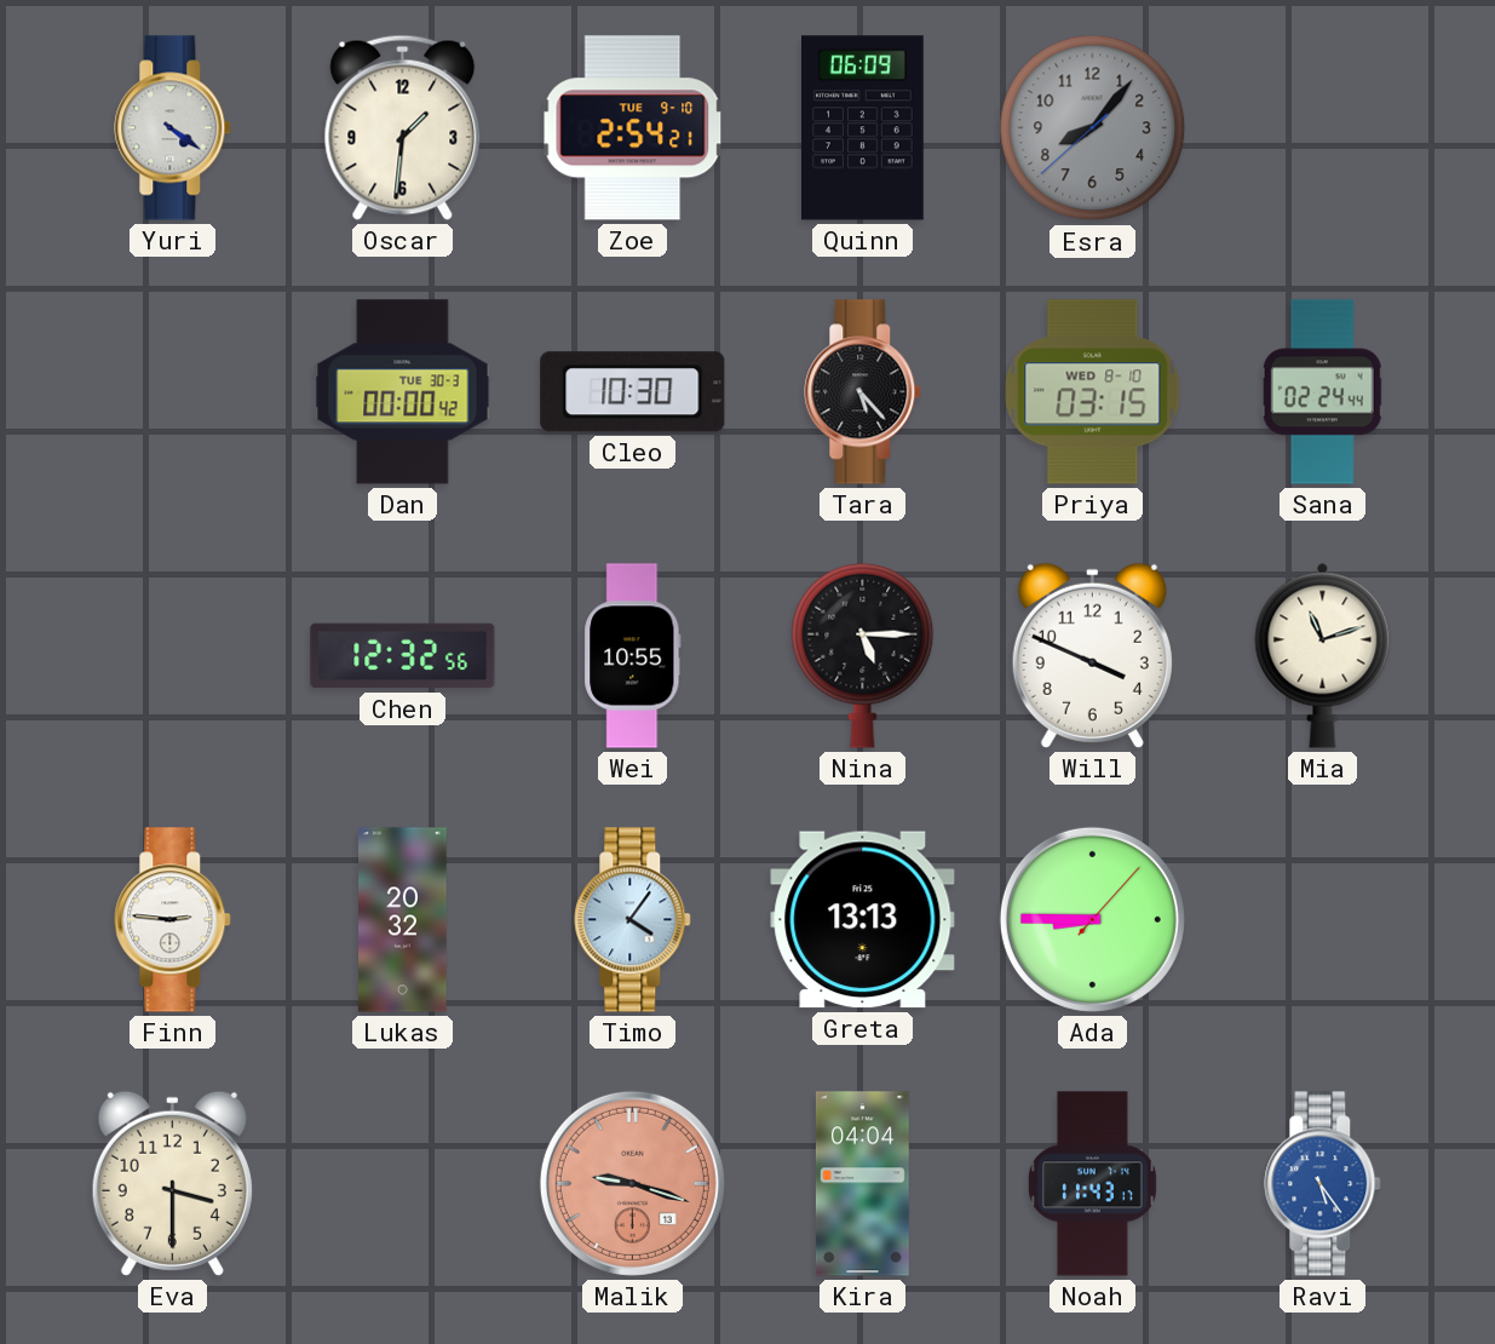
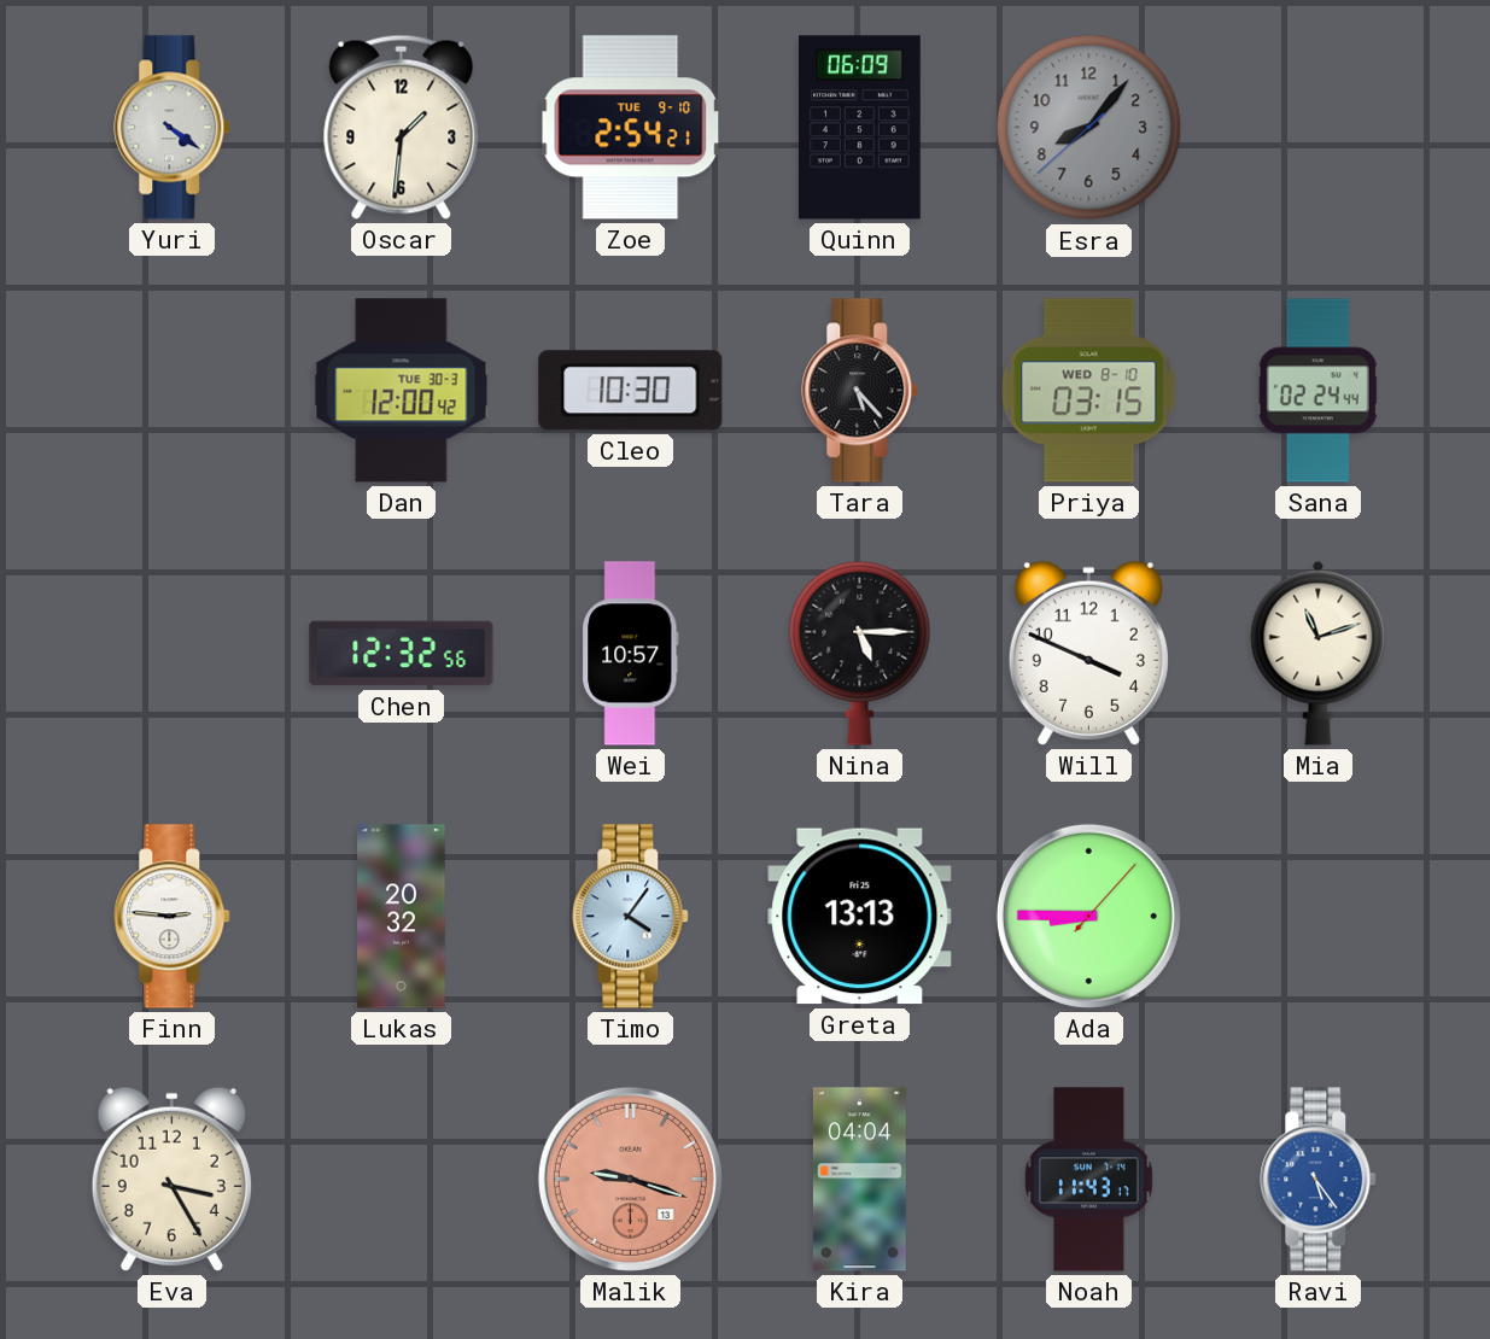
Dan: 00:00 -> 12:00
Wei: 10:55 -> 10:57
Eva: 3:30 -> 3:25
